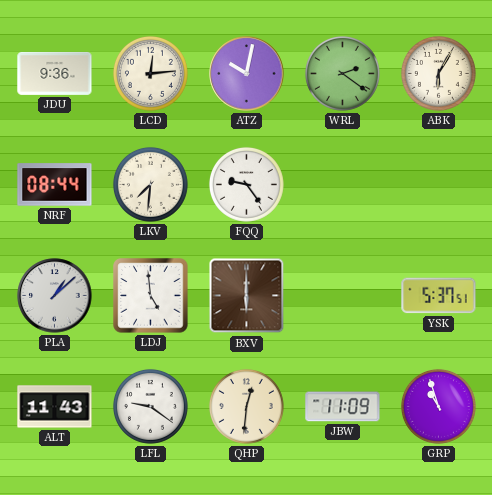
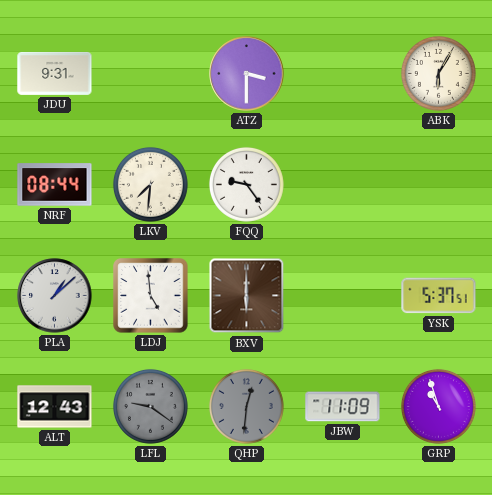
JDU: 9:36 -> 9:31
LCD: 12:14 -> none
ATZ: 10:02 -> 3:30
WRL: 2:21 -> none
ALT: 11:43 -> 12:43
LFL dial: white -> grey
QHP dial: cream -> grey
